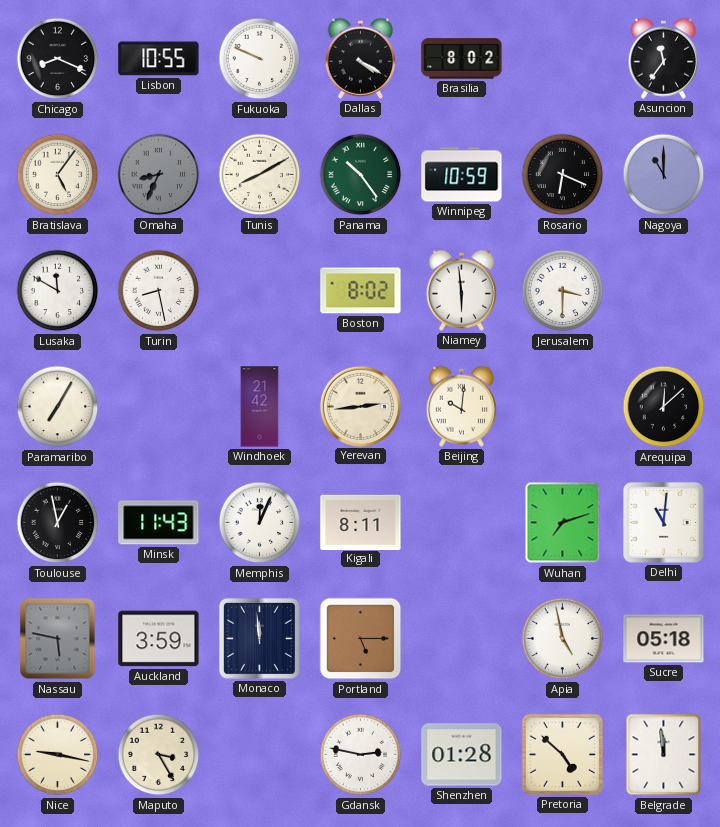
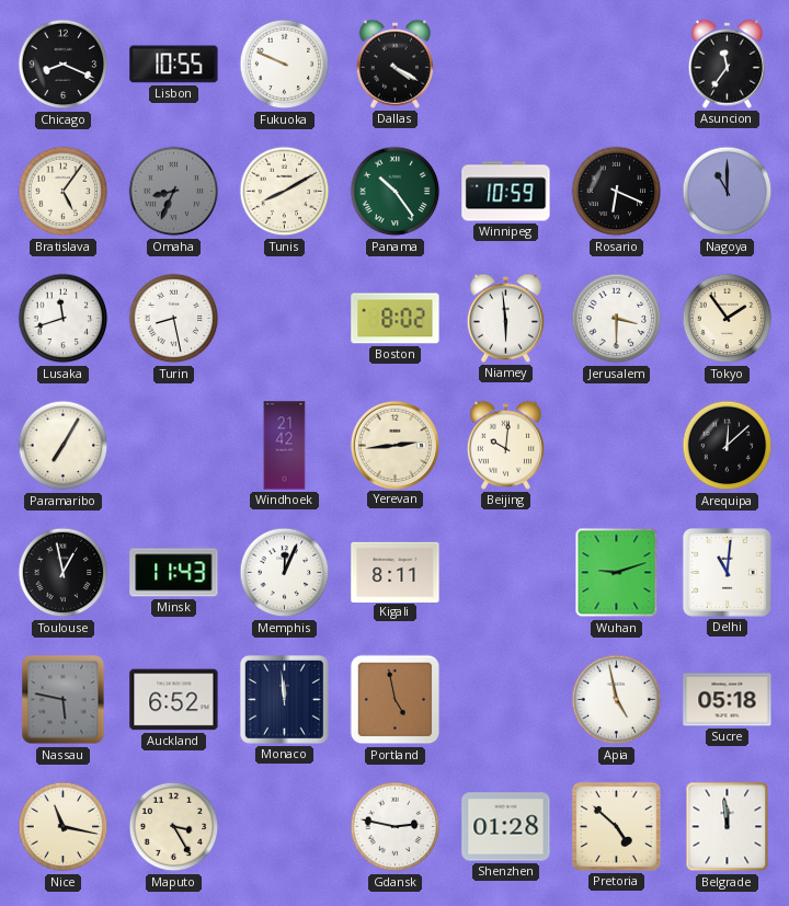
Brasilia: 8:02 -> none
Lusaka: 11:50 -> 11:42
Tokyo: none -> 1:54
Wuhan: 7:12 -> 9:12
Auckland: 3:59 -> 6:52
Portland: 5:15 -> 4:58
Nice: 9:17 -> 11:17
